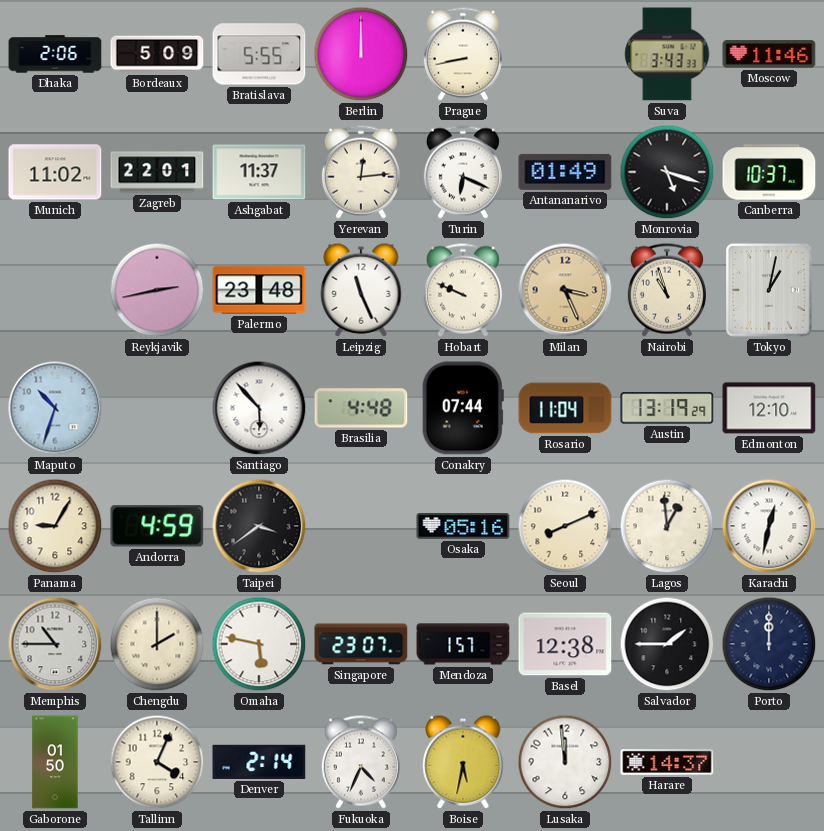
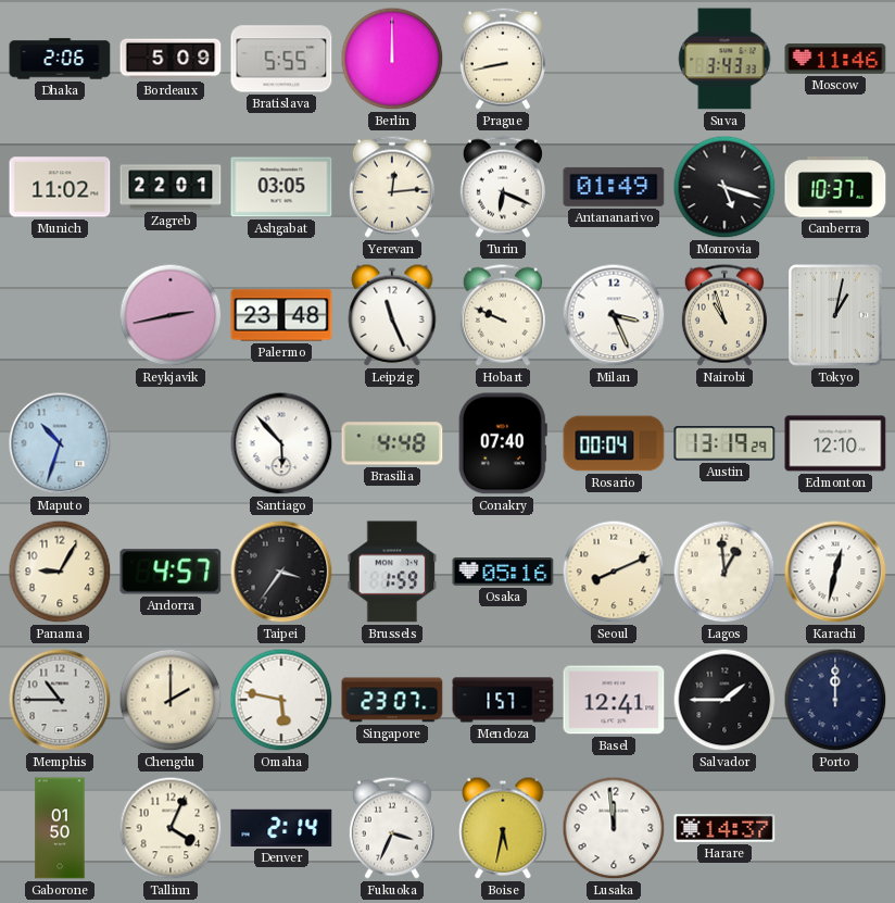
Ashgabat: 11:37 -> 03:05
Milan dial: champagne -> white
Conakry: 07:44 -> 07:40
Rosario: 11:04 -> 00:04
Andorra: 4:59 -> 4:57
Taipei: 3:39 -> 3:36
Brussels: none -> 1:59
Basel: 12:38 -> 12:41
Fukuoka: 4:34 -> 3:34
